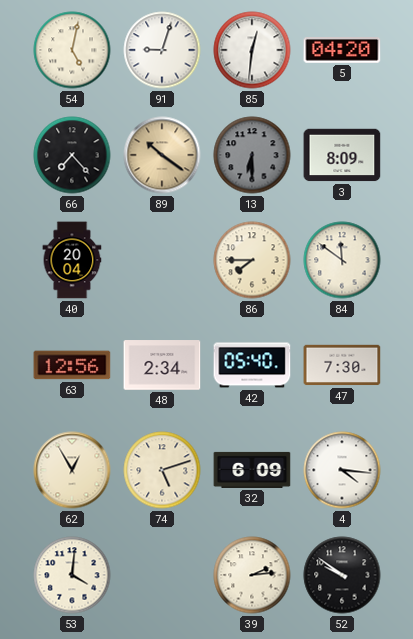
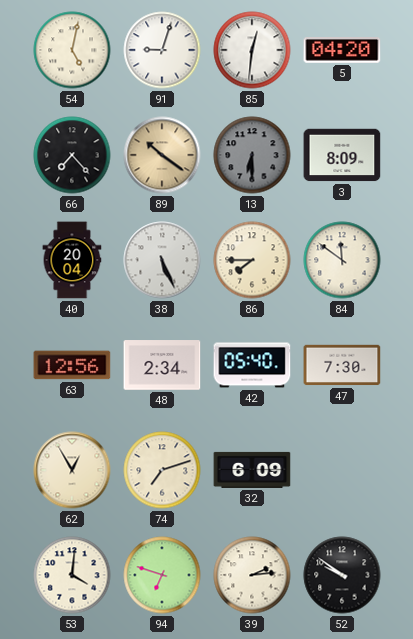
38: none -> 5:26
74: 5:12 -> 7:12
4: 4:16 -> none
94: none -> 6:48
